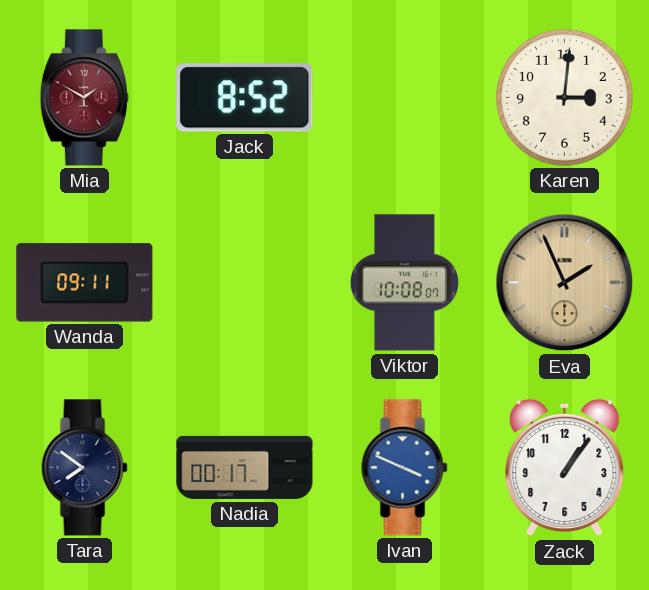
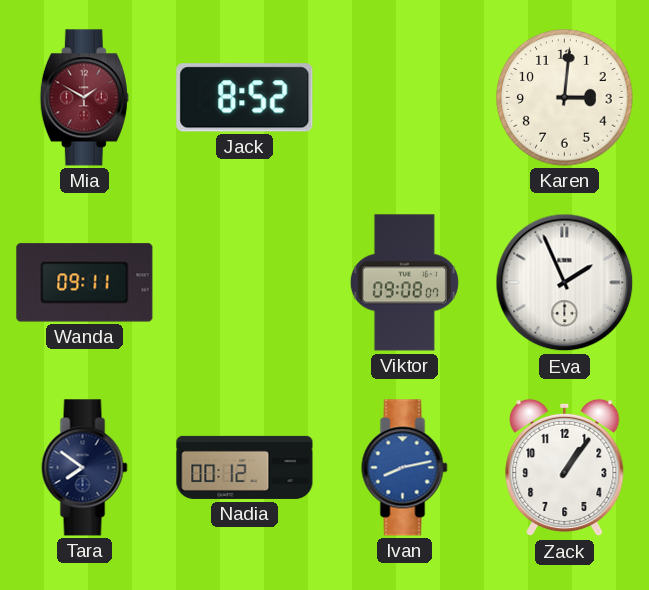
Viktor: 10:08 -> 09:08
Eva dial: champagne -> white
Nadia: 00:17 -> 00:12
Ivan: 3:49 -> 8:13
